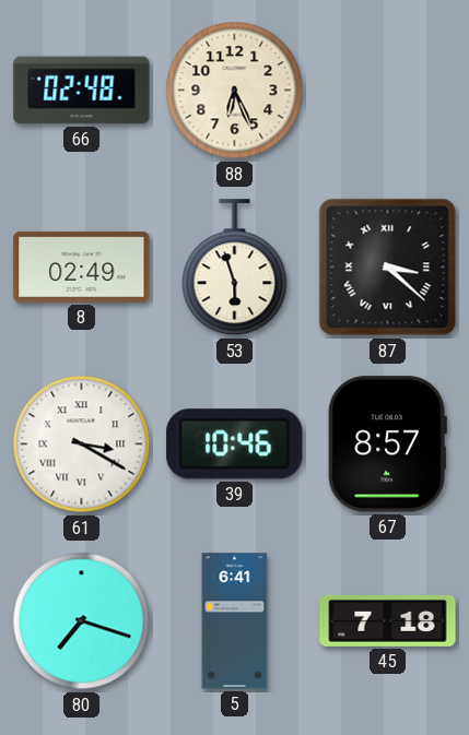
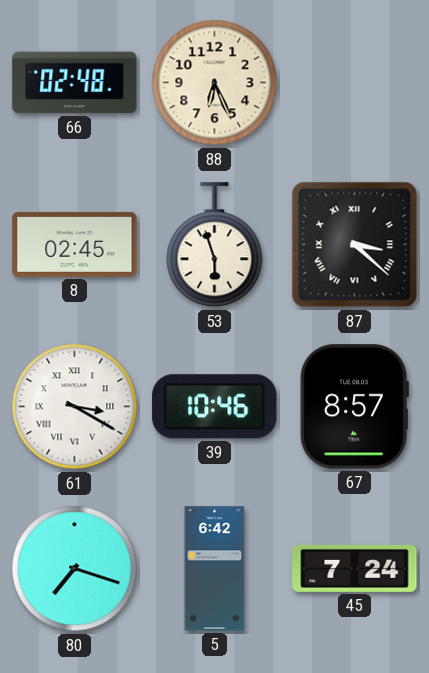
8: 02:49 -> 02:45
5: 6:41 -> 6:42
45: 7:18 -> 7:24
